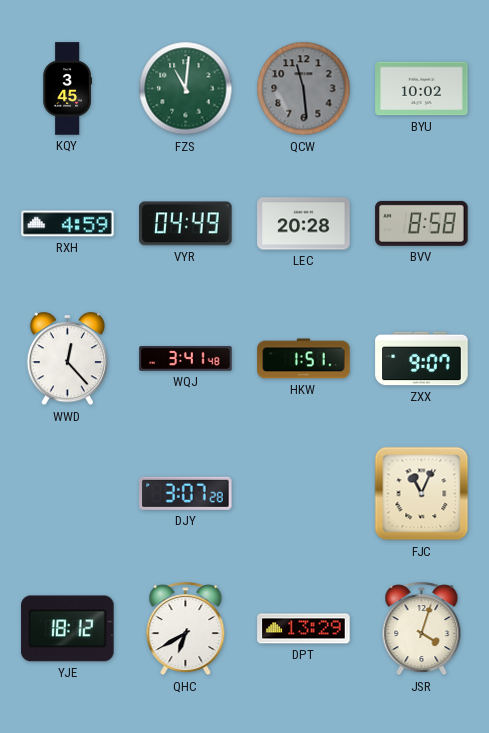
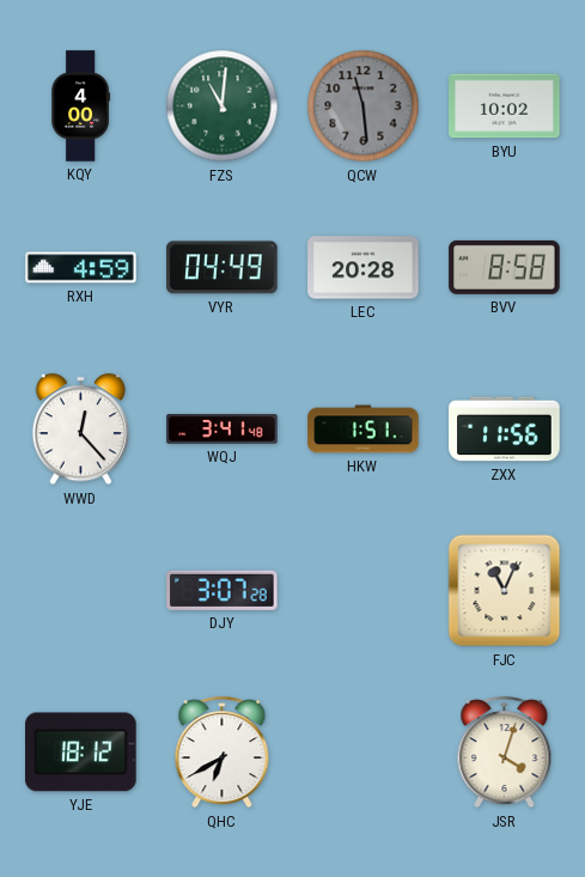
KQY: 3:45 -> 4:00
ZXX: 9:07 -> 11:56
DPT: 13:29 -> none
